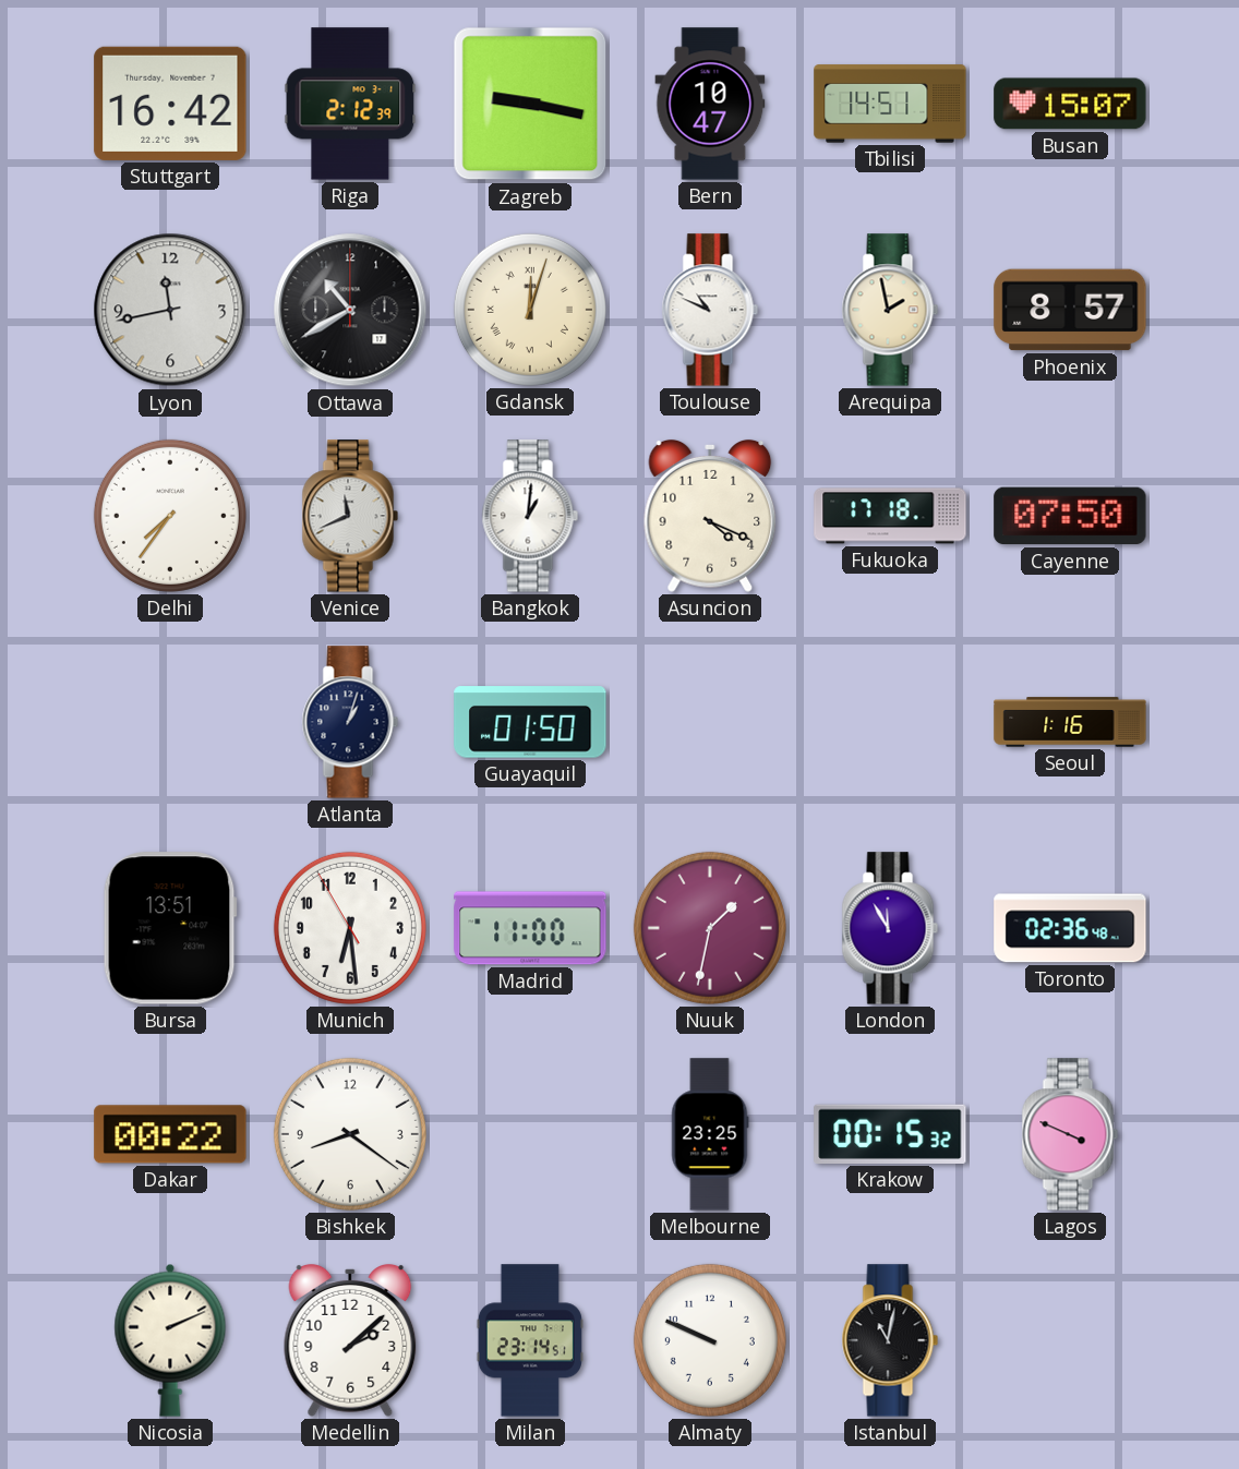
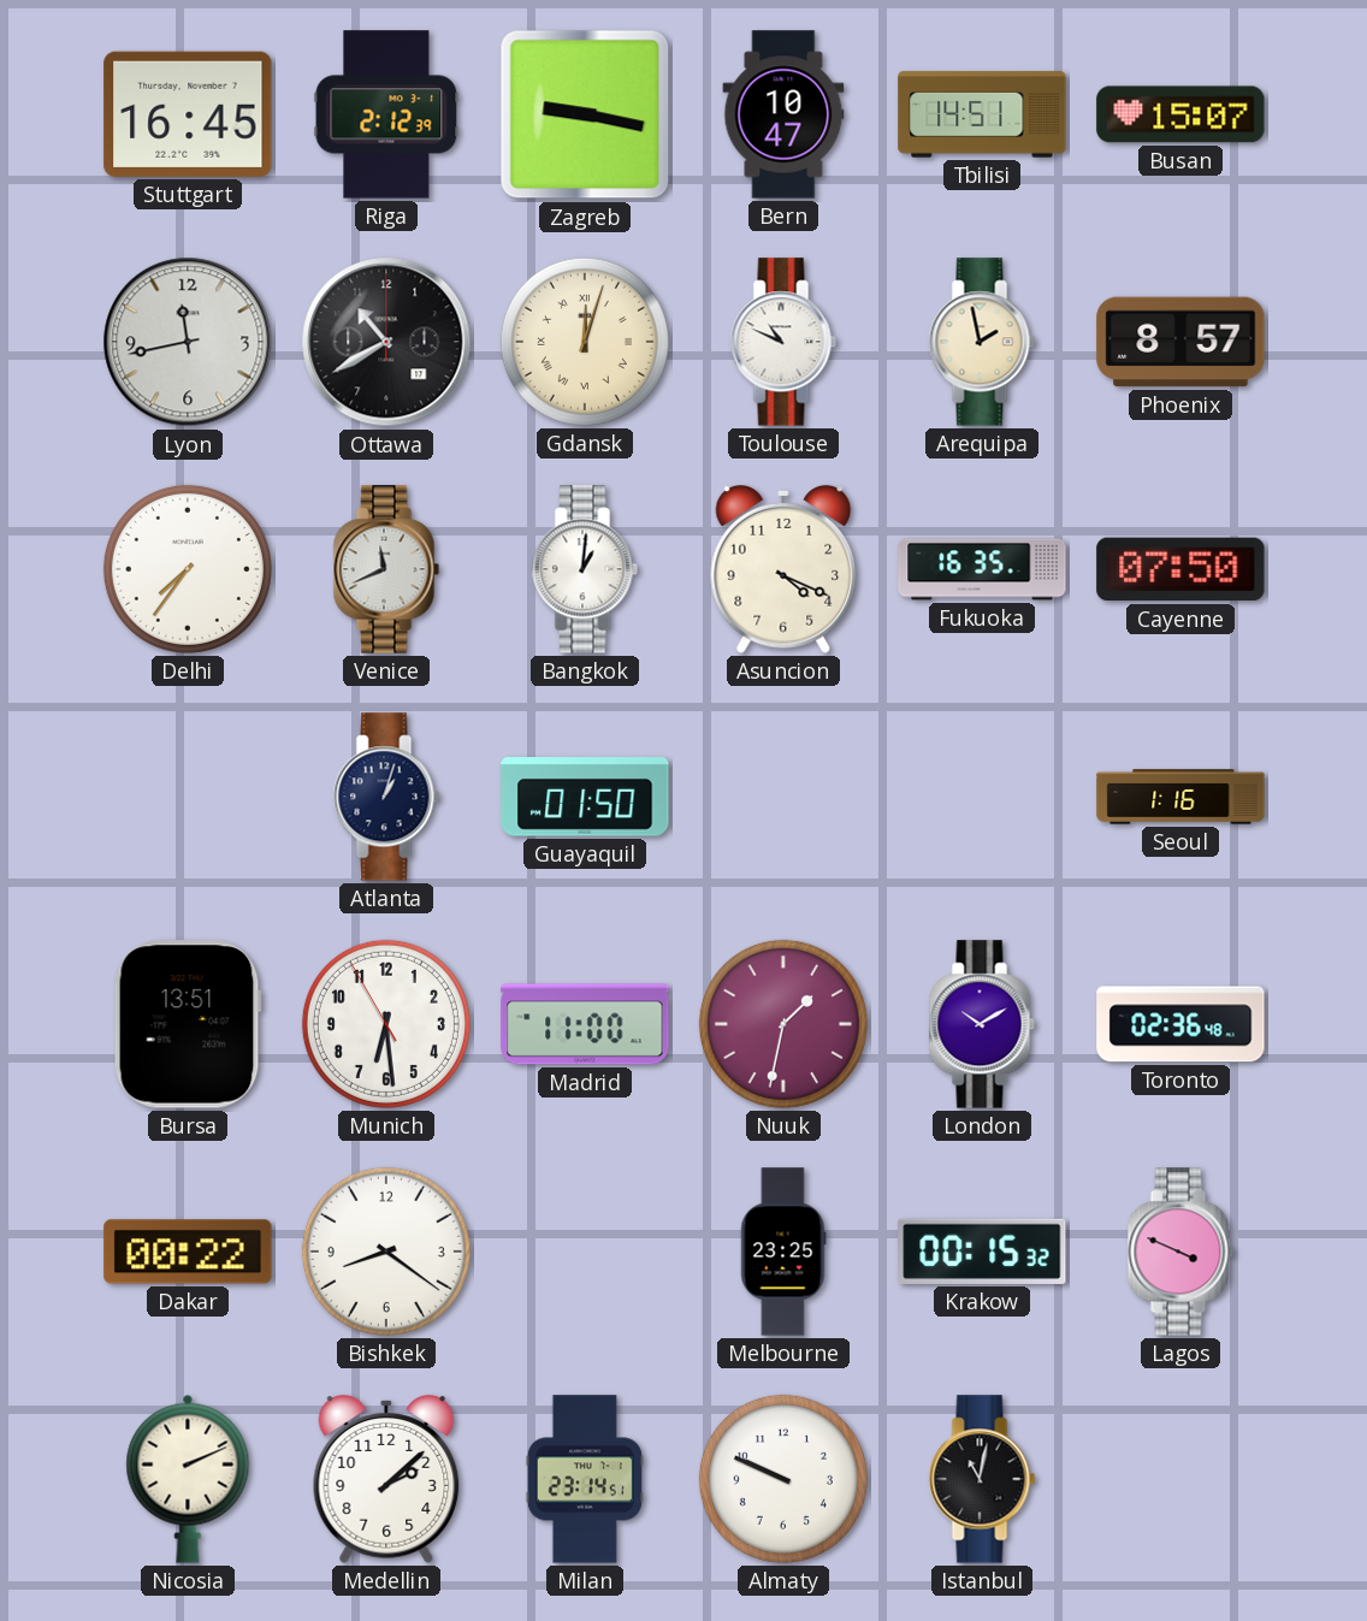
Stuttgart: 16:42 -> 16:45
Fukuoka: 17:18 -> 16:35
London: 11:55 -> 10:10
